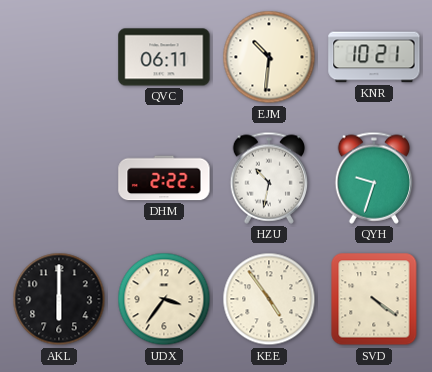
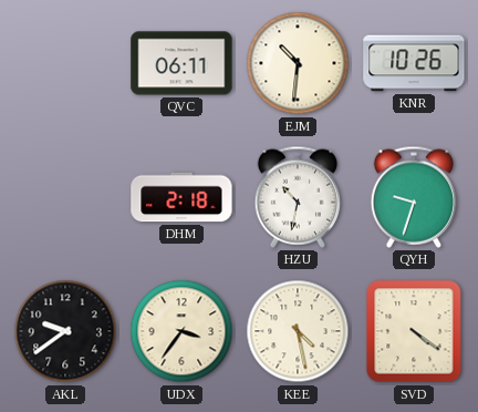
KNR: 10:21 -> 10:26
DHM: 2:22 -> 2:18
AKL: 6:00 -> 9:39
KEE: 4:54 -> 4:28
